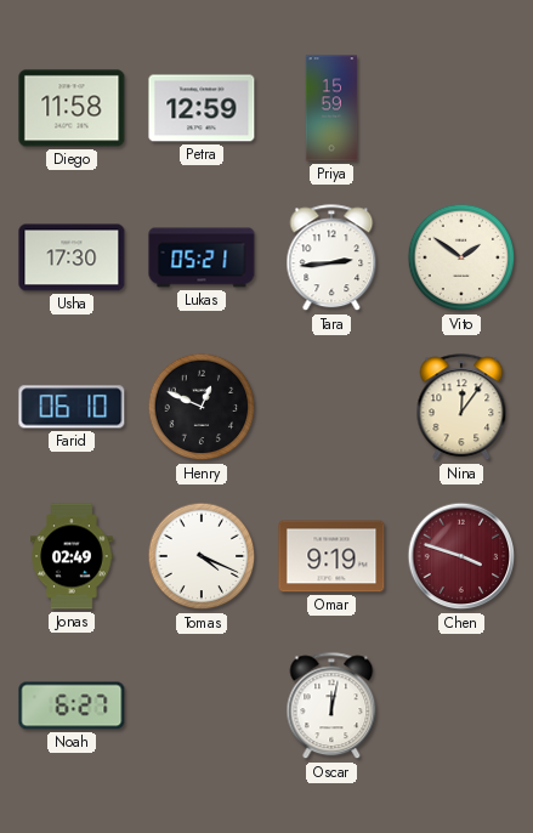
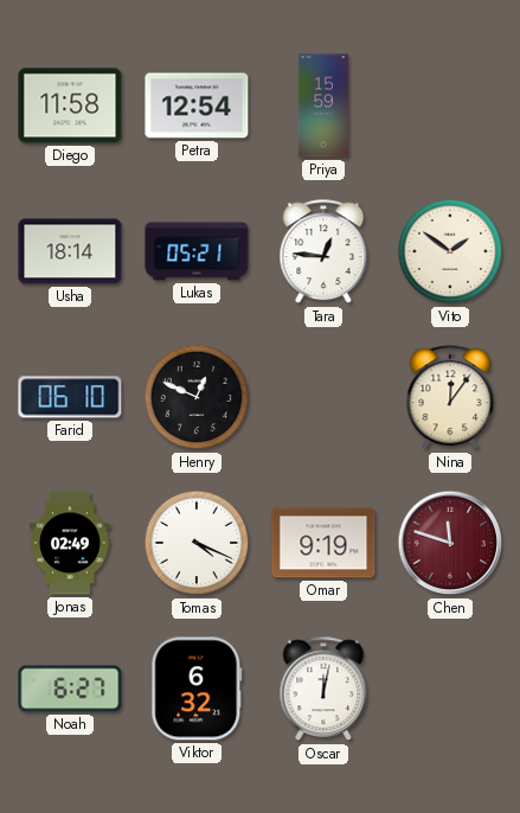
Petra: 12:59 -> 12:54
Usha: 17:30 -> 18:14
Tara: 2:44 -> 12:46
Chen: 3:48 -> 11:48
Viktor: none -> 6:32
